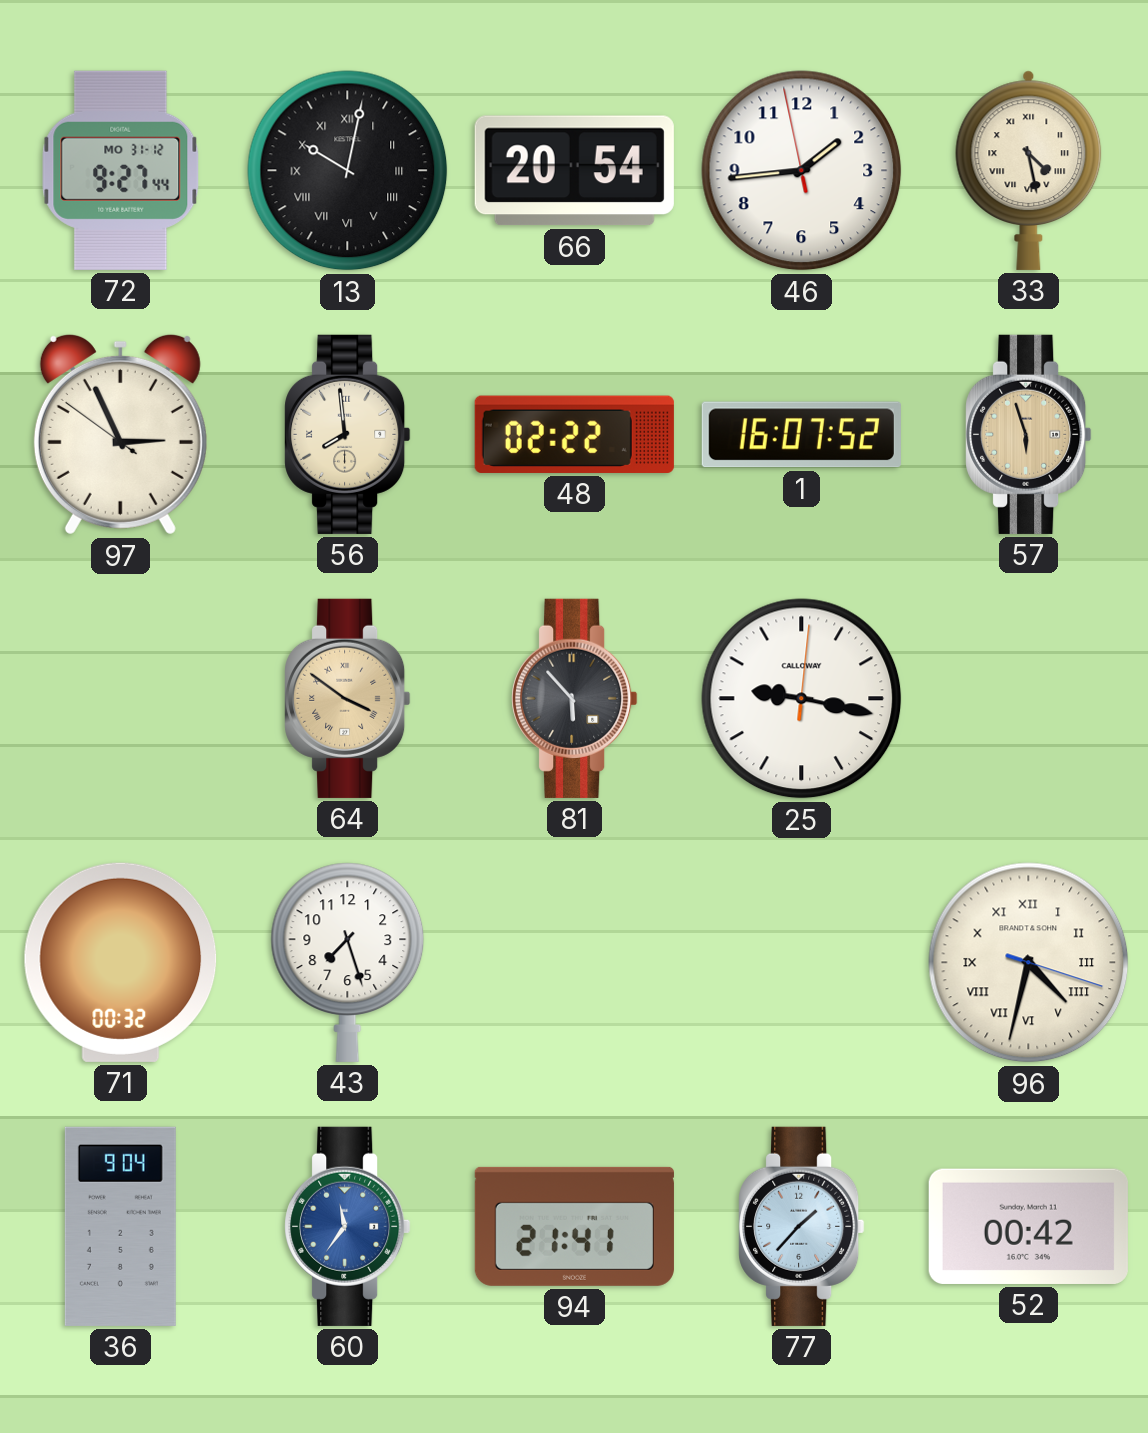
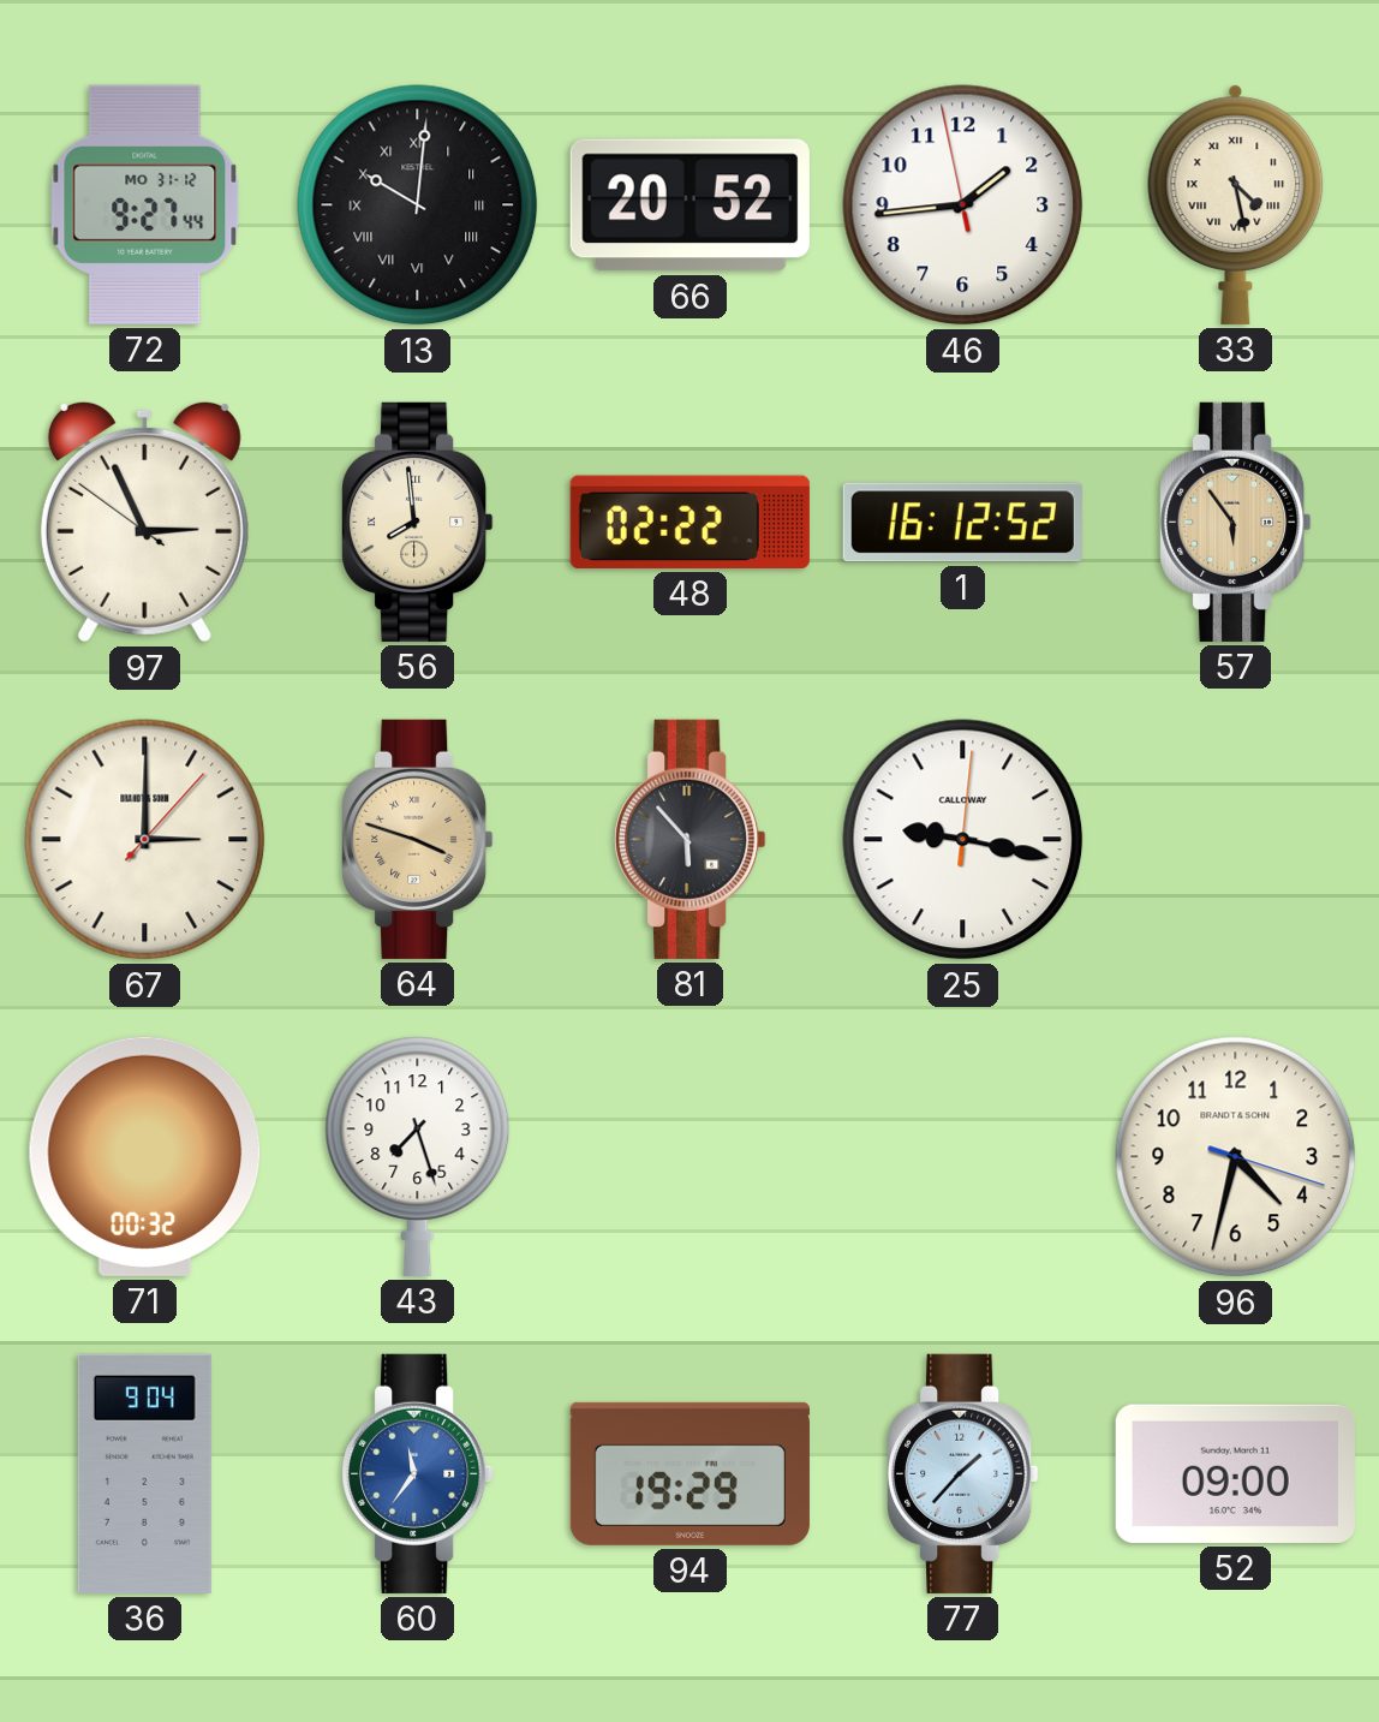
13: 10:02 -> 10:01
66: 20:54 -> 20:52
1: 16:07 -> 16:12
57: 5:57 -> 5:54
67: none -> 3:00
64: 3:51 -> 3:48
96 numerals: Roman -> Arabic
94: 21:41 -> 19:29
52: 00:42 -> 09:00
